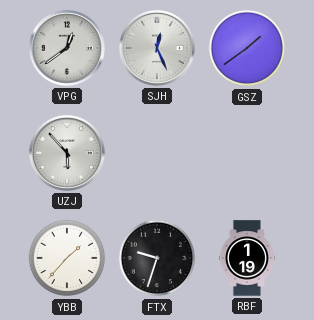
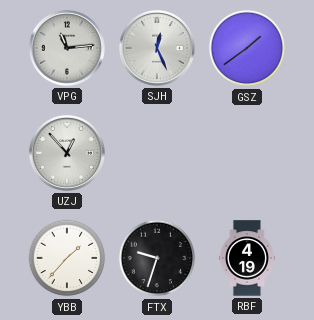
VPG: 12:39 -> 11:14
UZJ: 5:53 -> 12:53
RBF: 1:19 -> 4:19
